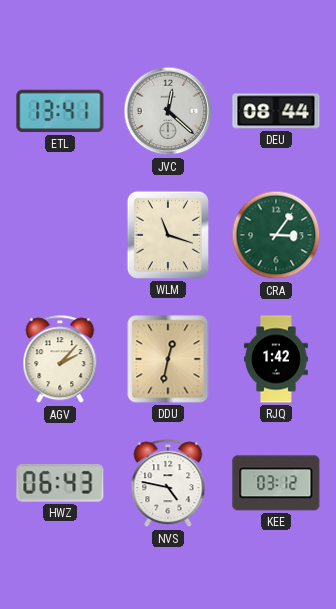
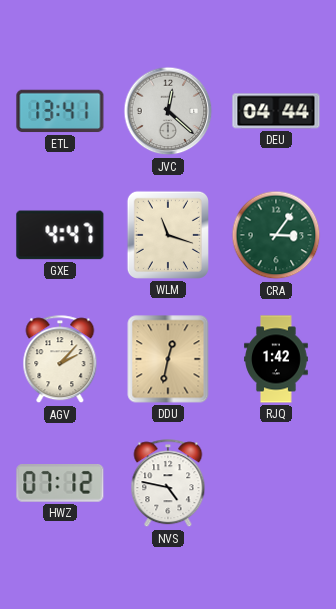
DEU: 08:44 -> 04:44
GXE: none -> 4:47
HWZ: 06:43 -> 07:12
KEE: 03:12 -> none
